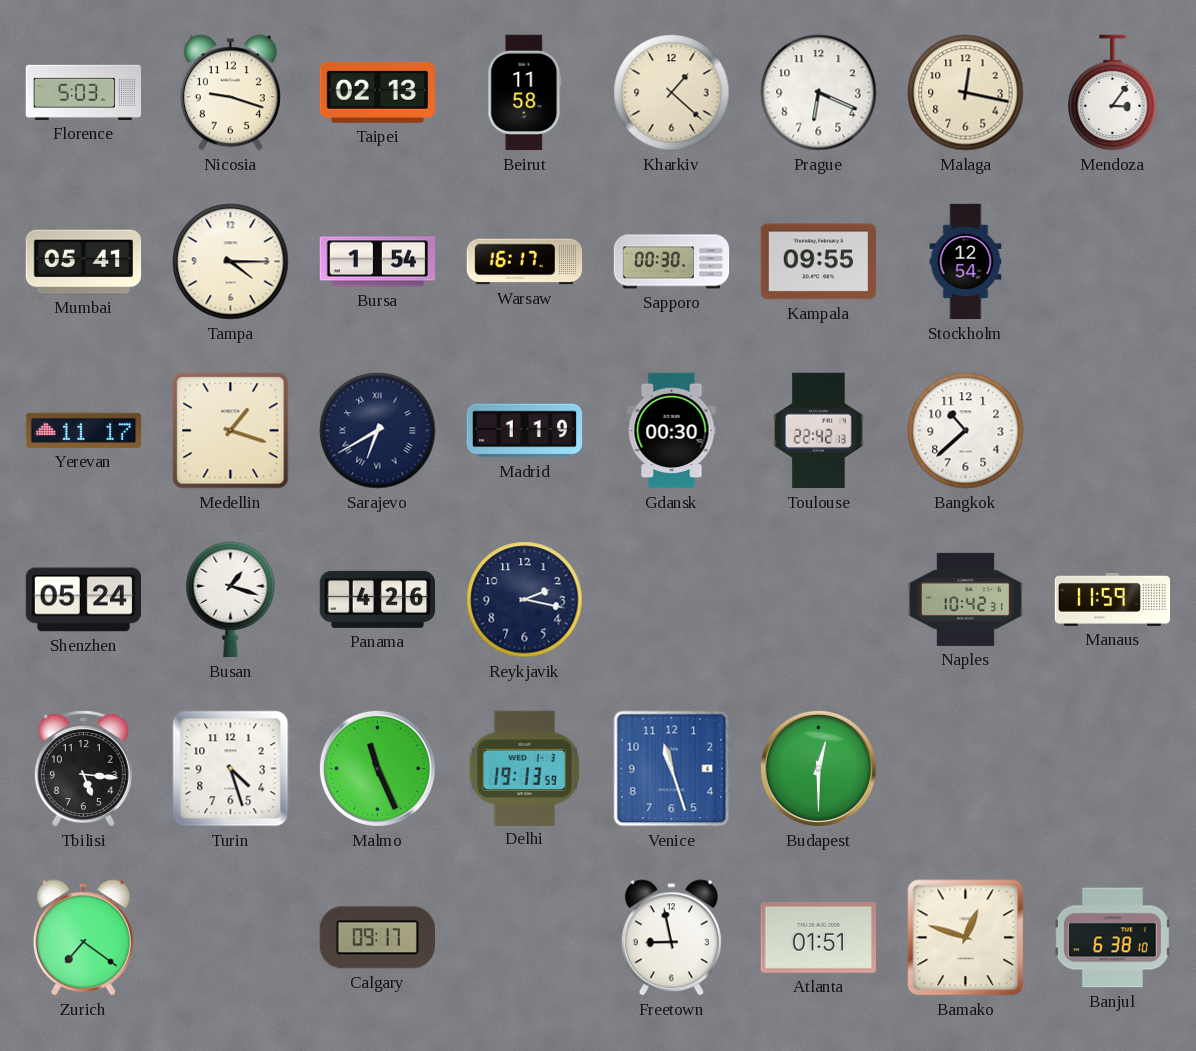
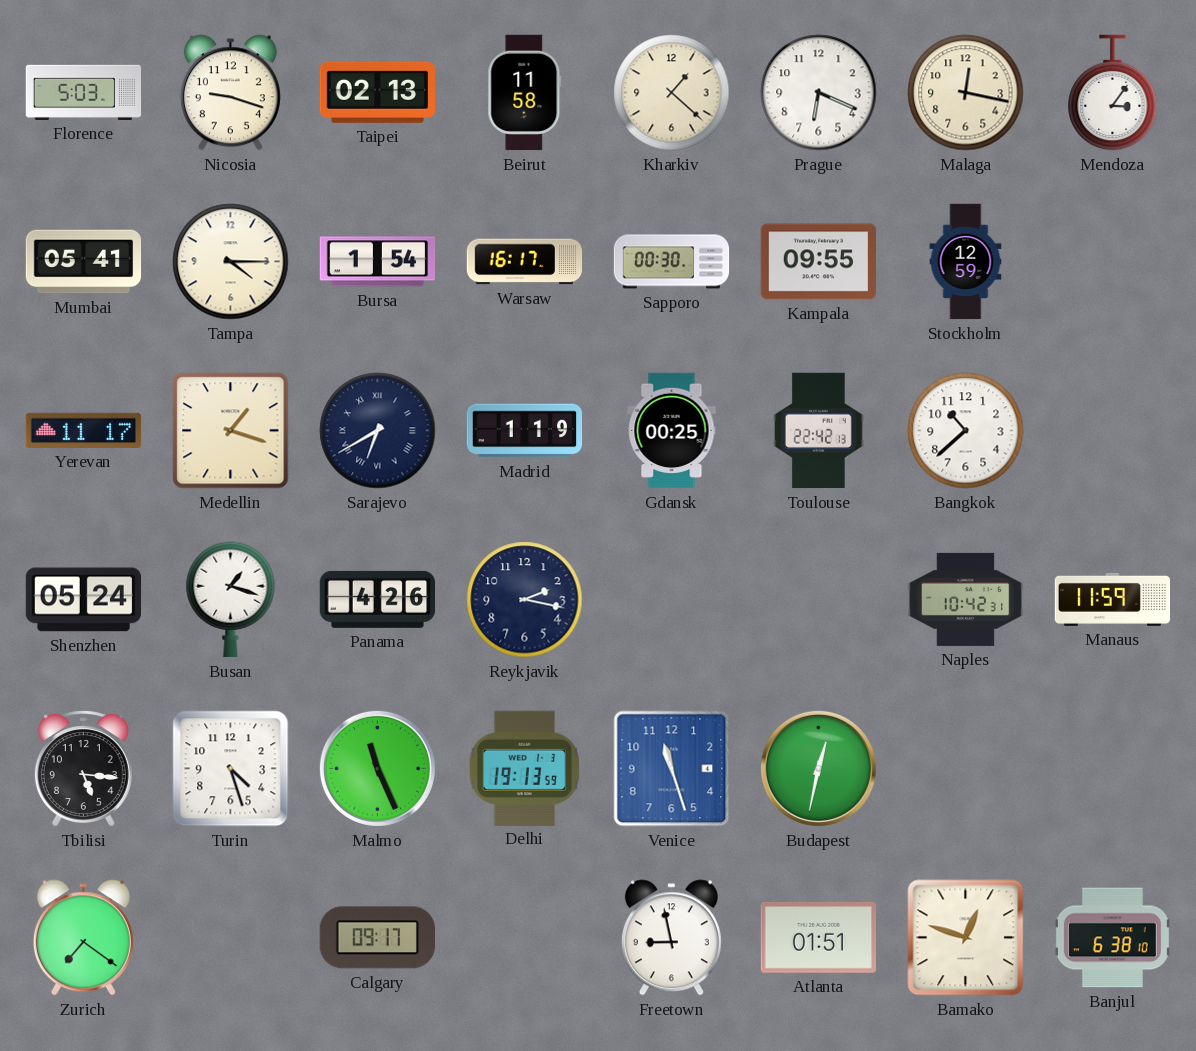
Stockholm: 12:54 -> 12:59
Gdansk: 00:30 -> 00:25
Budapest: 12:30 -> 12:32
